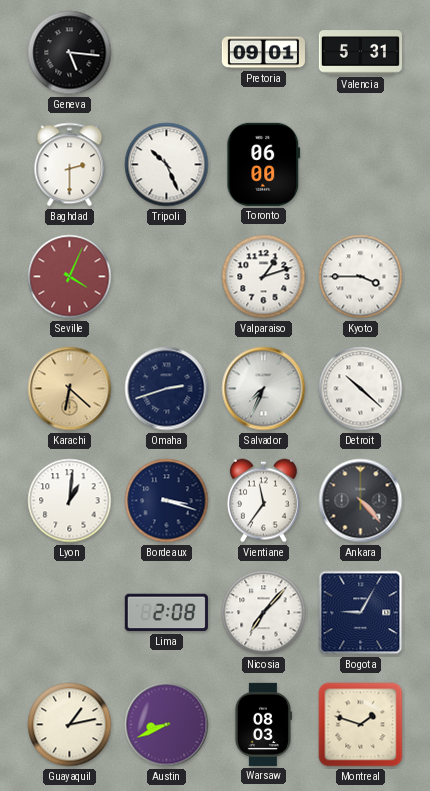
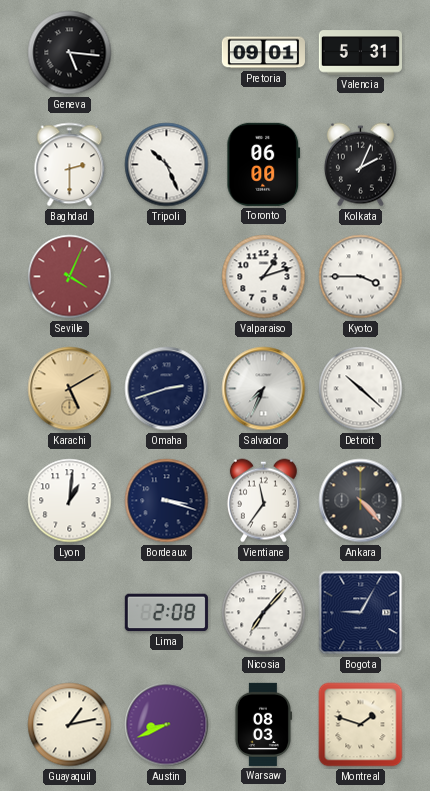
Kolkata: none -> 2:04
Karachi: 6:22 -> 5:10
